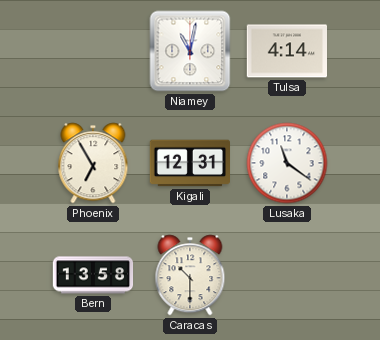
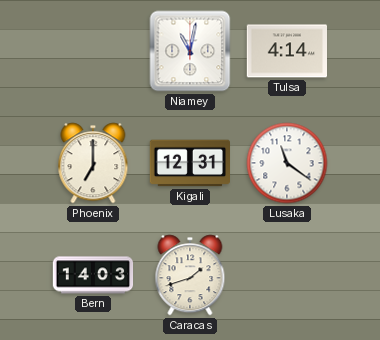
Phoenix: 6:55 -> 7:00
Bern: 13:58 -> 14:03
Caracas: 10:30 -> 1:42
